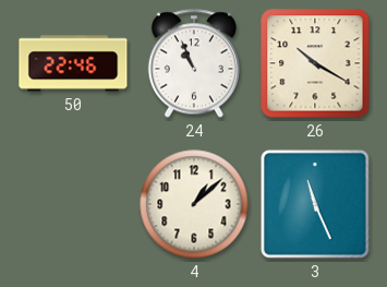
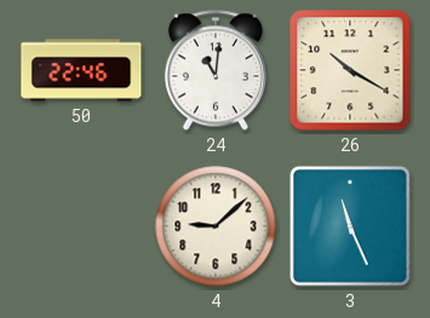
24: 10:56 -> 11:01
4: 1:08 -> 9:08
